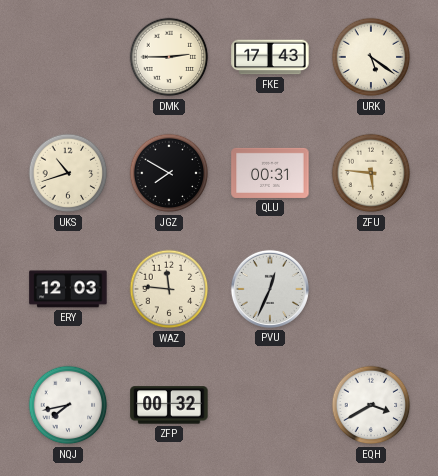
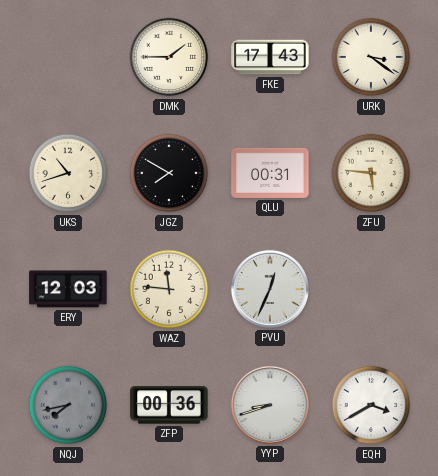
DMK: 2:45 -> 1:45
URK: 5:21 -> 3:21
NQJ dial: white -> grey
ZFP: 00:32 -> 00:36
YYP: none -> 8:42
